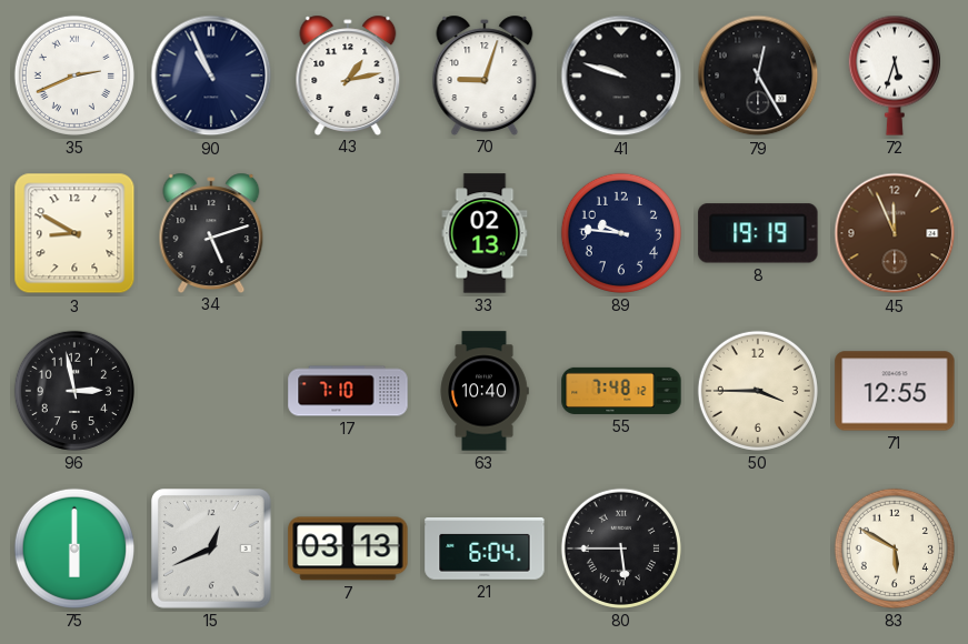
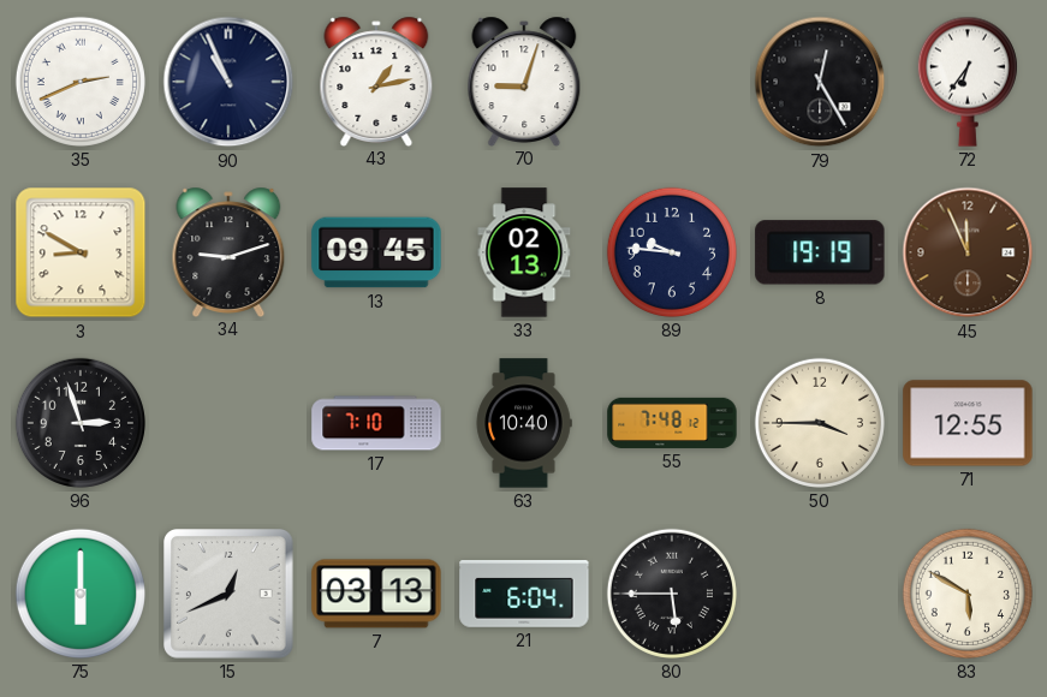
41: 9:48 -> none
72: 5:33 -> 6:36
34: 5:12 -> 9:12
13: none -> 09:45
96: 2:58 -> 2:57
